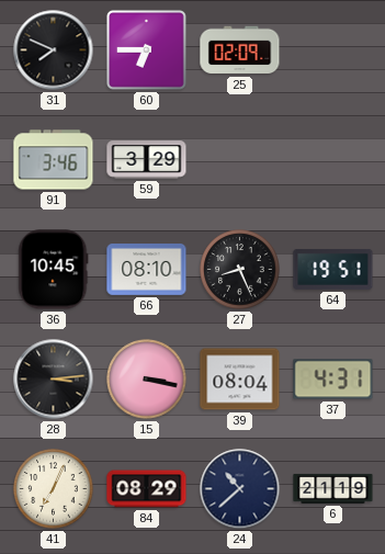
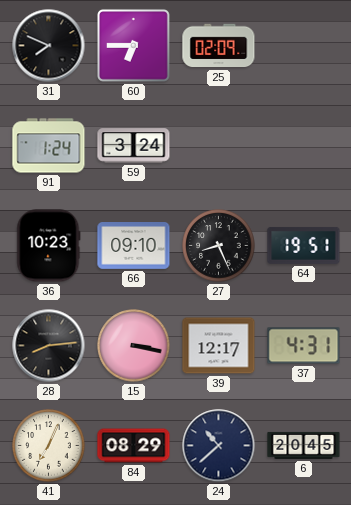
91: 3:46 -> 1:24
59: 3:29 -> 3:24
36: 10:45 -> 10:23
66: 08:10 -> 09:10
28: 3:14 -> 8:14
39: 08:04 -> 12:17
6: 21:19 -> 20:45
